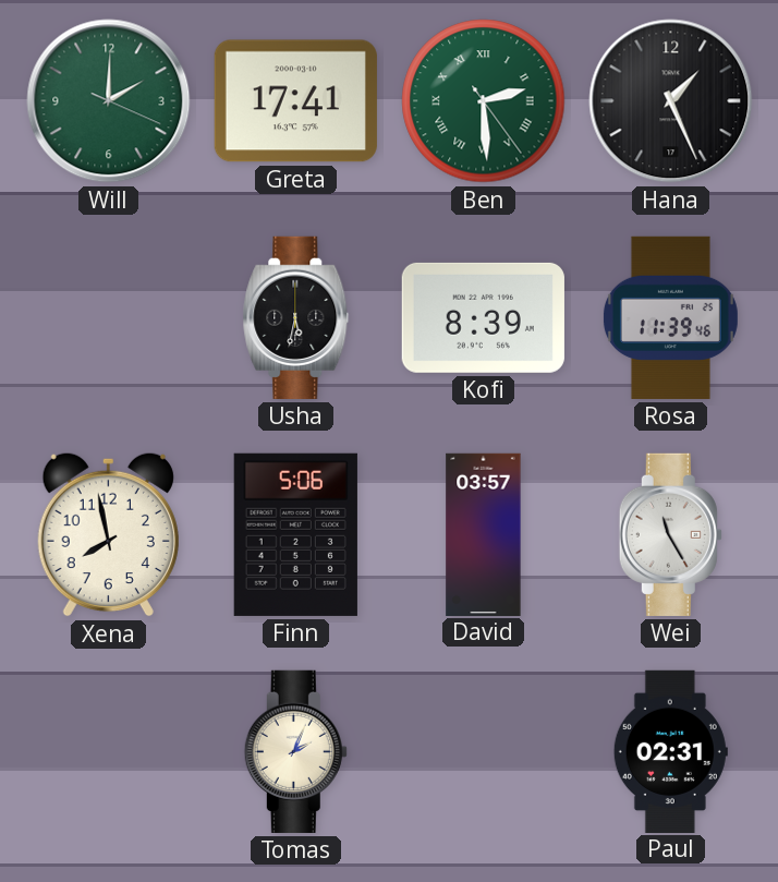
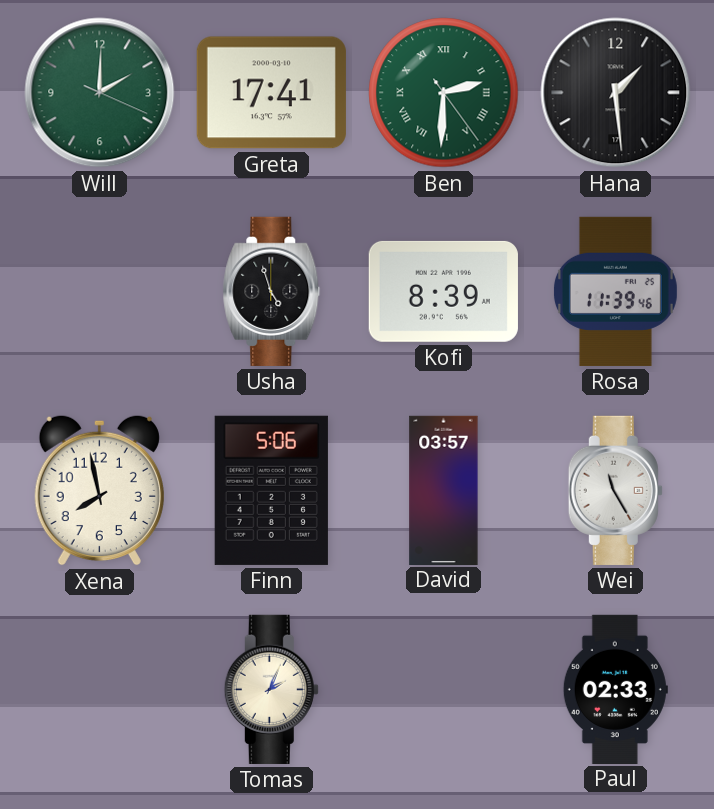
Ben: 2:29 -> 2:30
Hana: 1:26 -> 1:29
Usha: 5:32 -> 4:57
Paul: 02:31 -> 02:33
